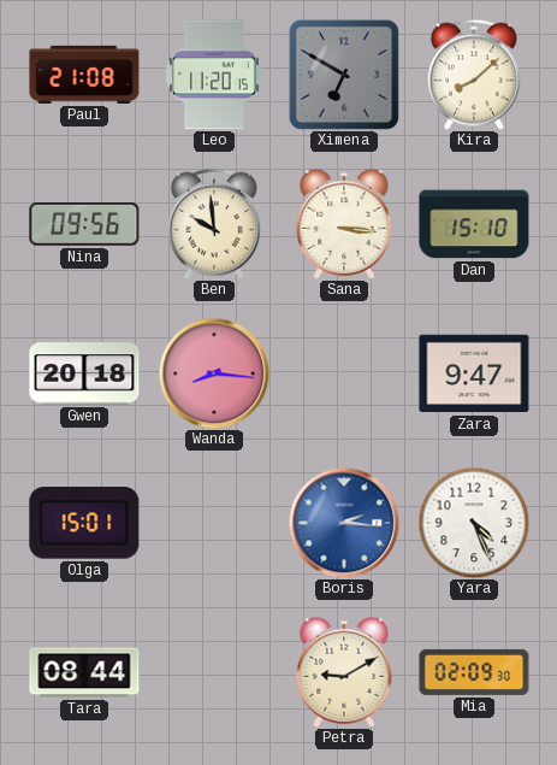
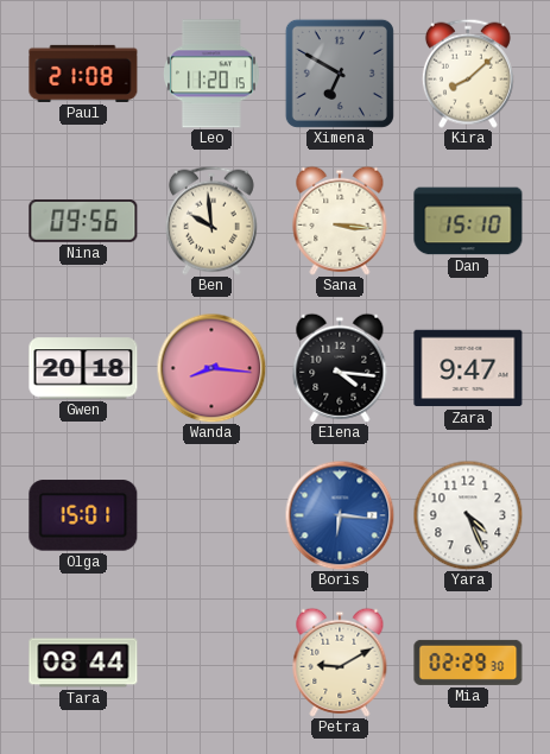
Elena: none -> 4:16
Boris: 2:16 -> 6:16
Mia: 02:09 -> 02:29
